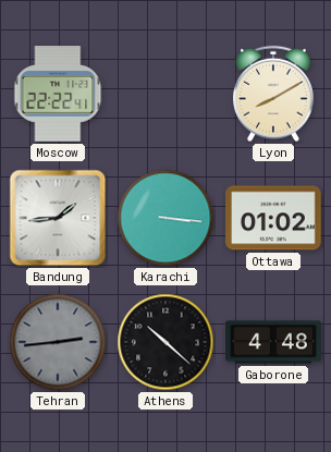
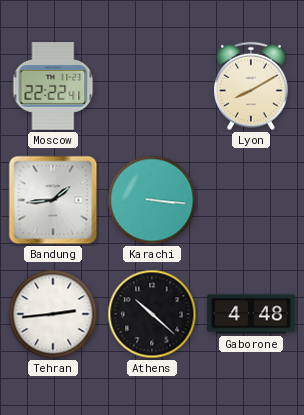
Ottawa: 01:02 -> none
Tehran dial: grey -> white
